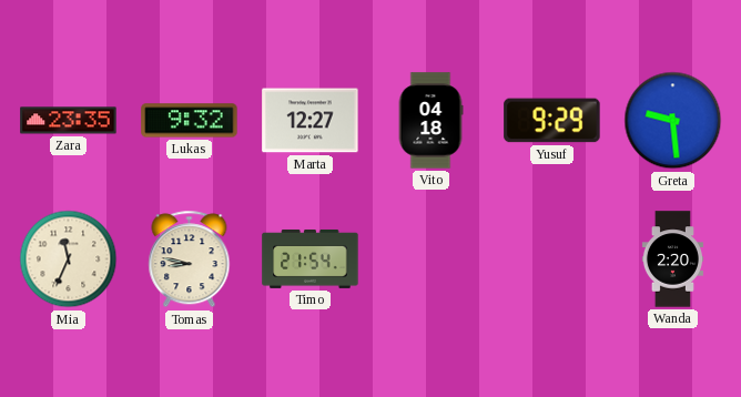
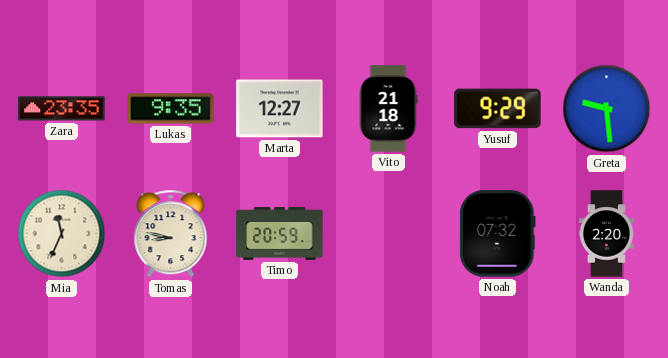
Lukas: 9:32 -> 9:35
Vito: 04:18 -> 21:18
Timo: 21:54 -> 20:59
Noah: none -> 07:32
